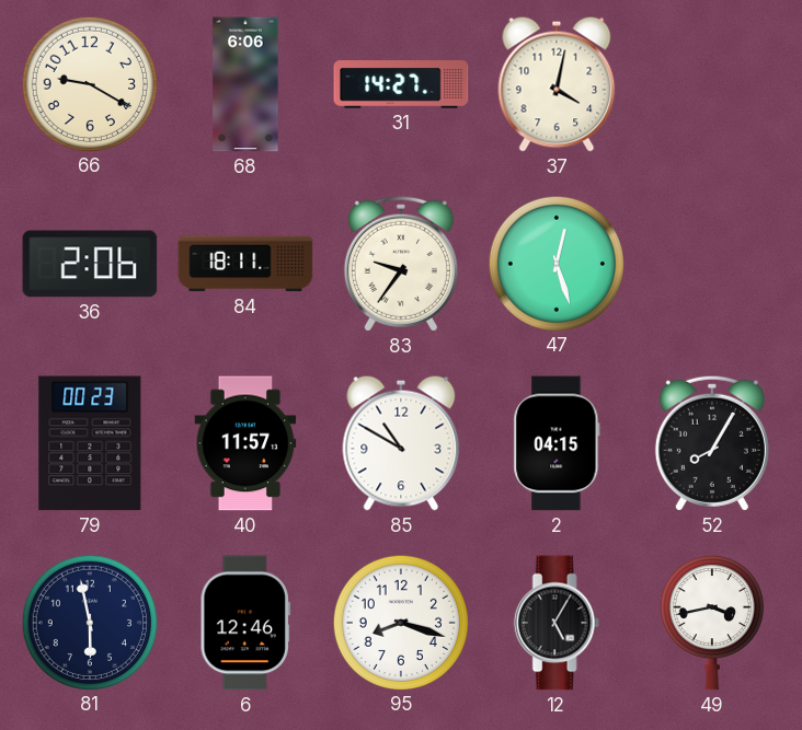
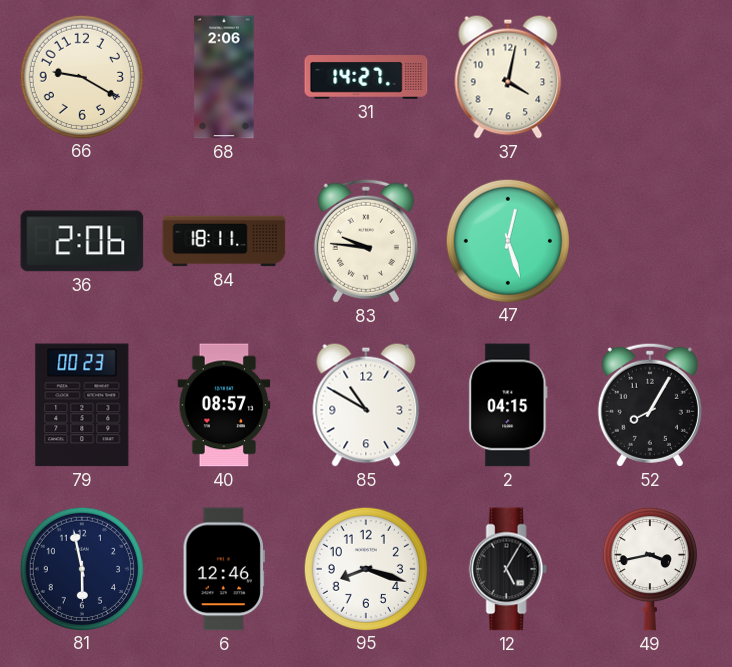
68: 6:06 -> 2:06
83: 9:36 -> 9:46
40: 11:57 -> 08:57
